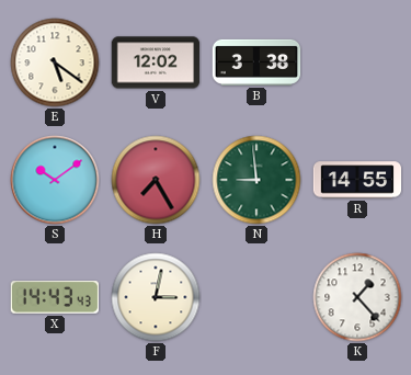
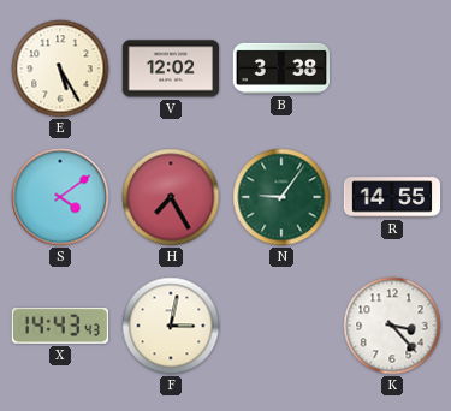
E: 5:21 -> 5:25
S: 10:09 -> 4:09
N: 8:59 -> 9:06
K: 1:23 -> 3:23
